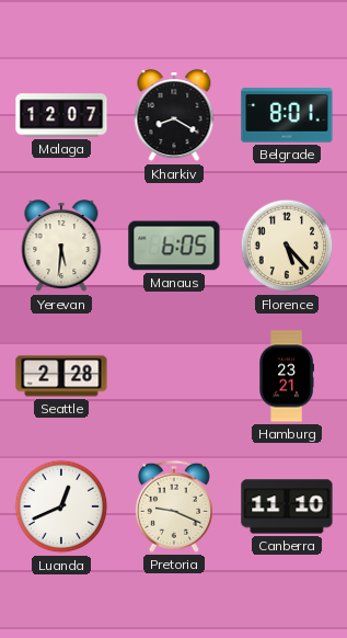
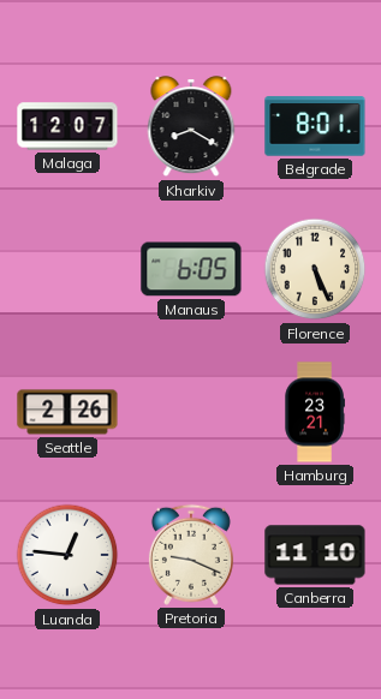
Yerevan: 5:31 -> none
Florence: 5:23 -> 5:26
Seattle: 2:28 -> 2:26
Luanda: 12:41 -> 12:46
